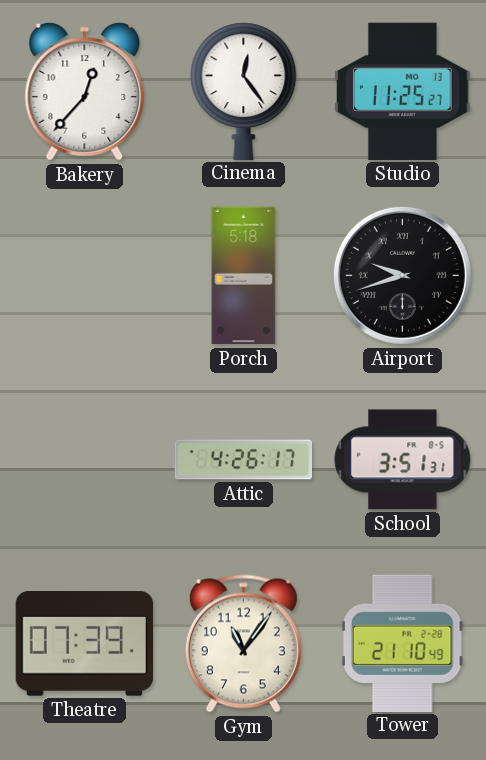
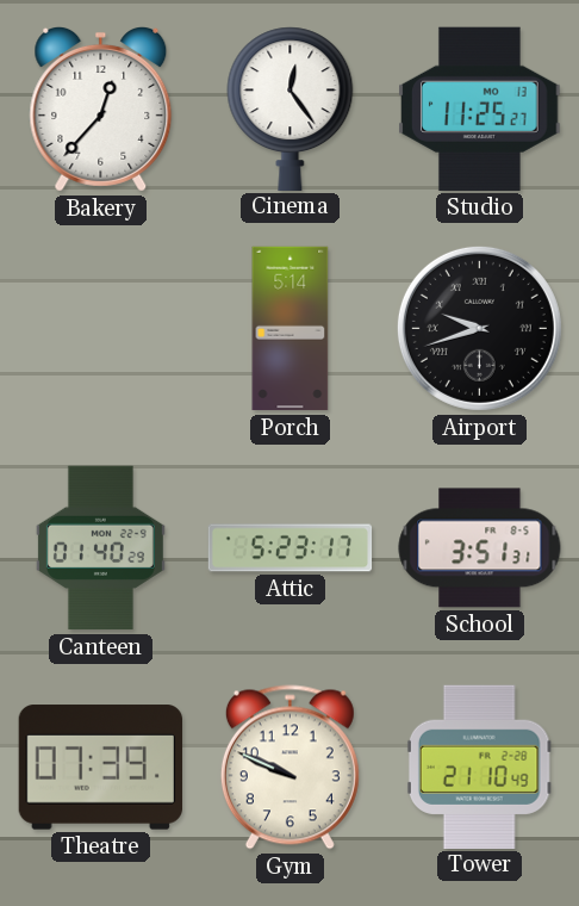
Porch: 5:18 -> 5:14
Canteen: none -> 01:40
Attic: 4:26 -> 5:23
Gym: 11:06 -> 9:49
